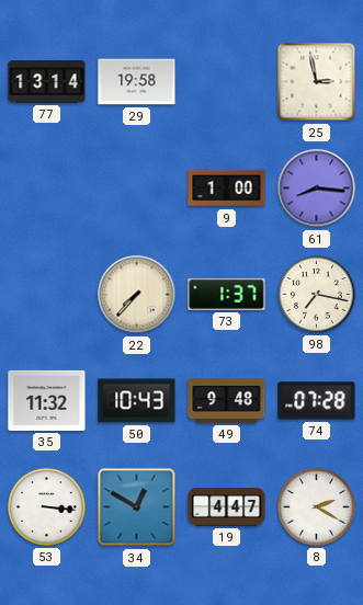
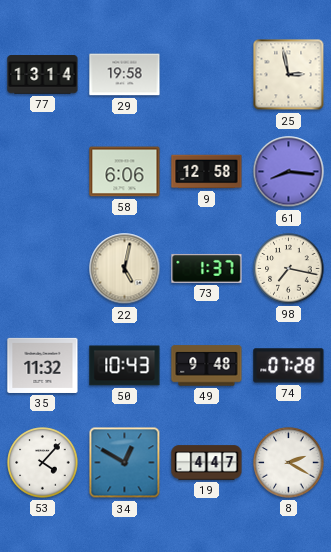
58: none -> 6:06
9: 1:00 -> 12:58
22: 7:37 -> 5:02
53: 3:16 -> 4:07
